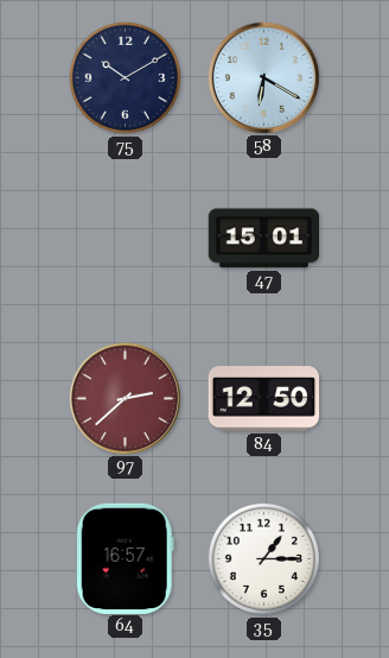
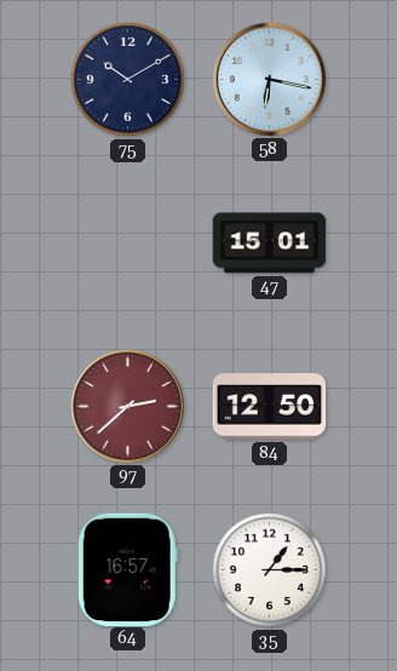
58: 6:20 -> 6:17
